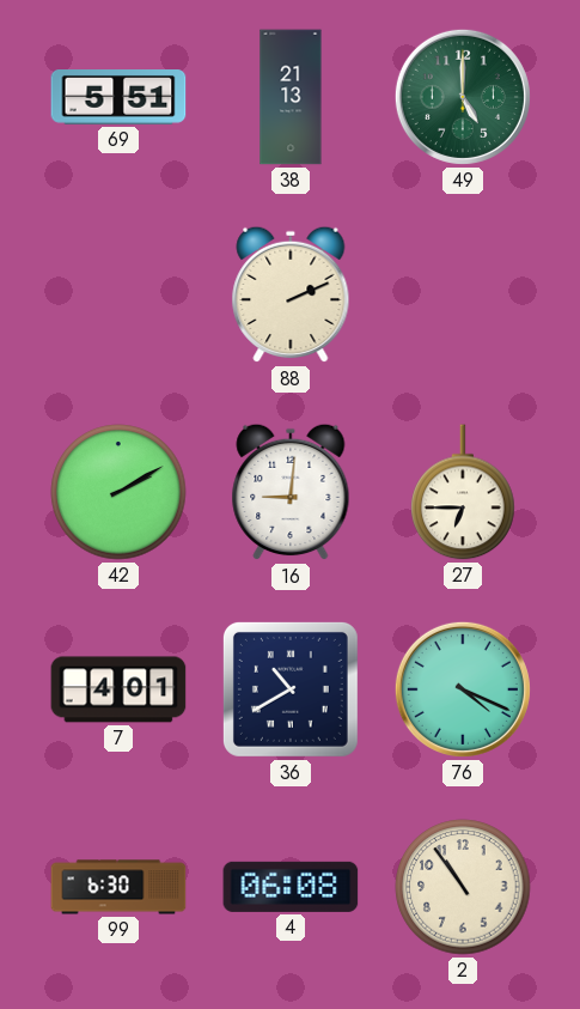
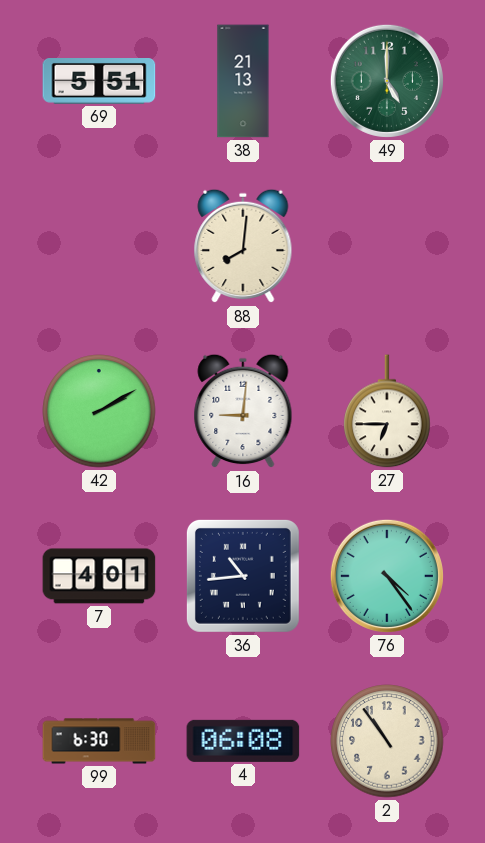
88: 2:11 -> 8:01
36: 10:40 -> 10:44
76: 4:19 -> 4:24
